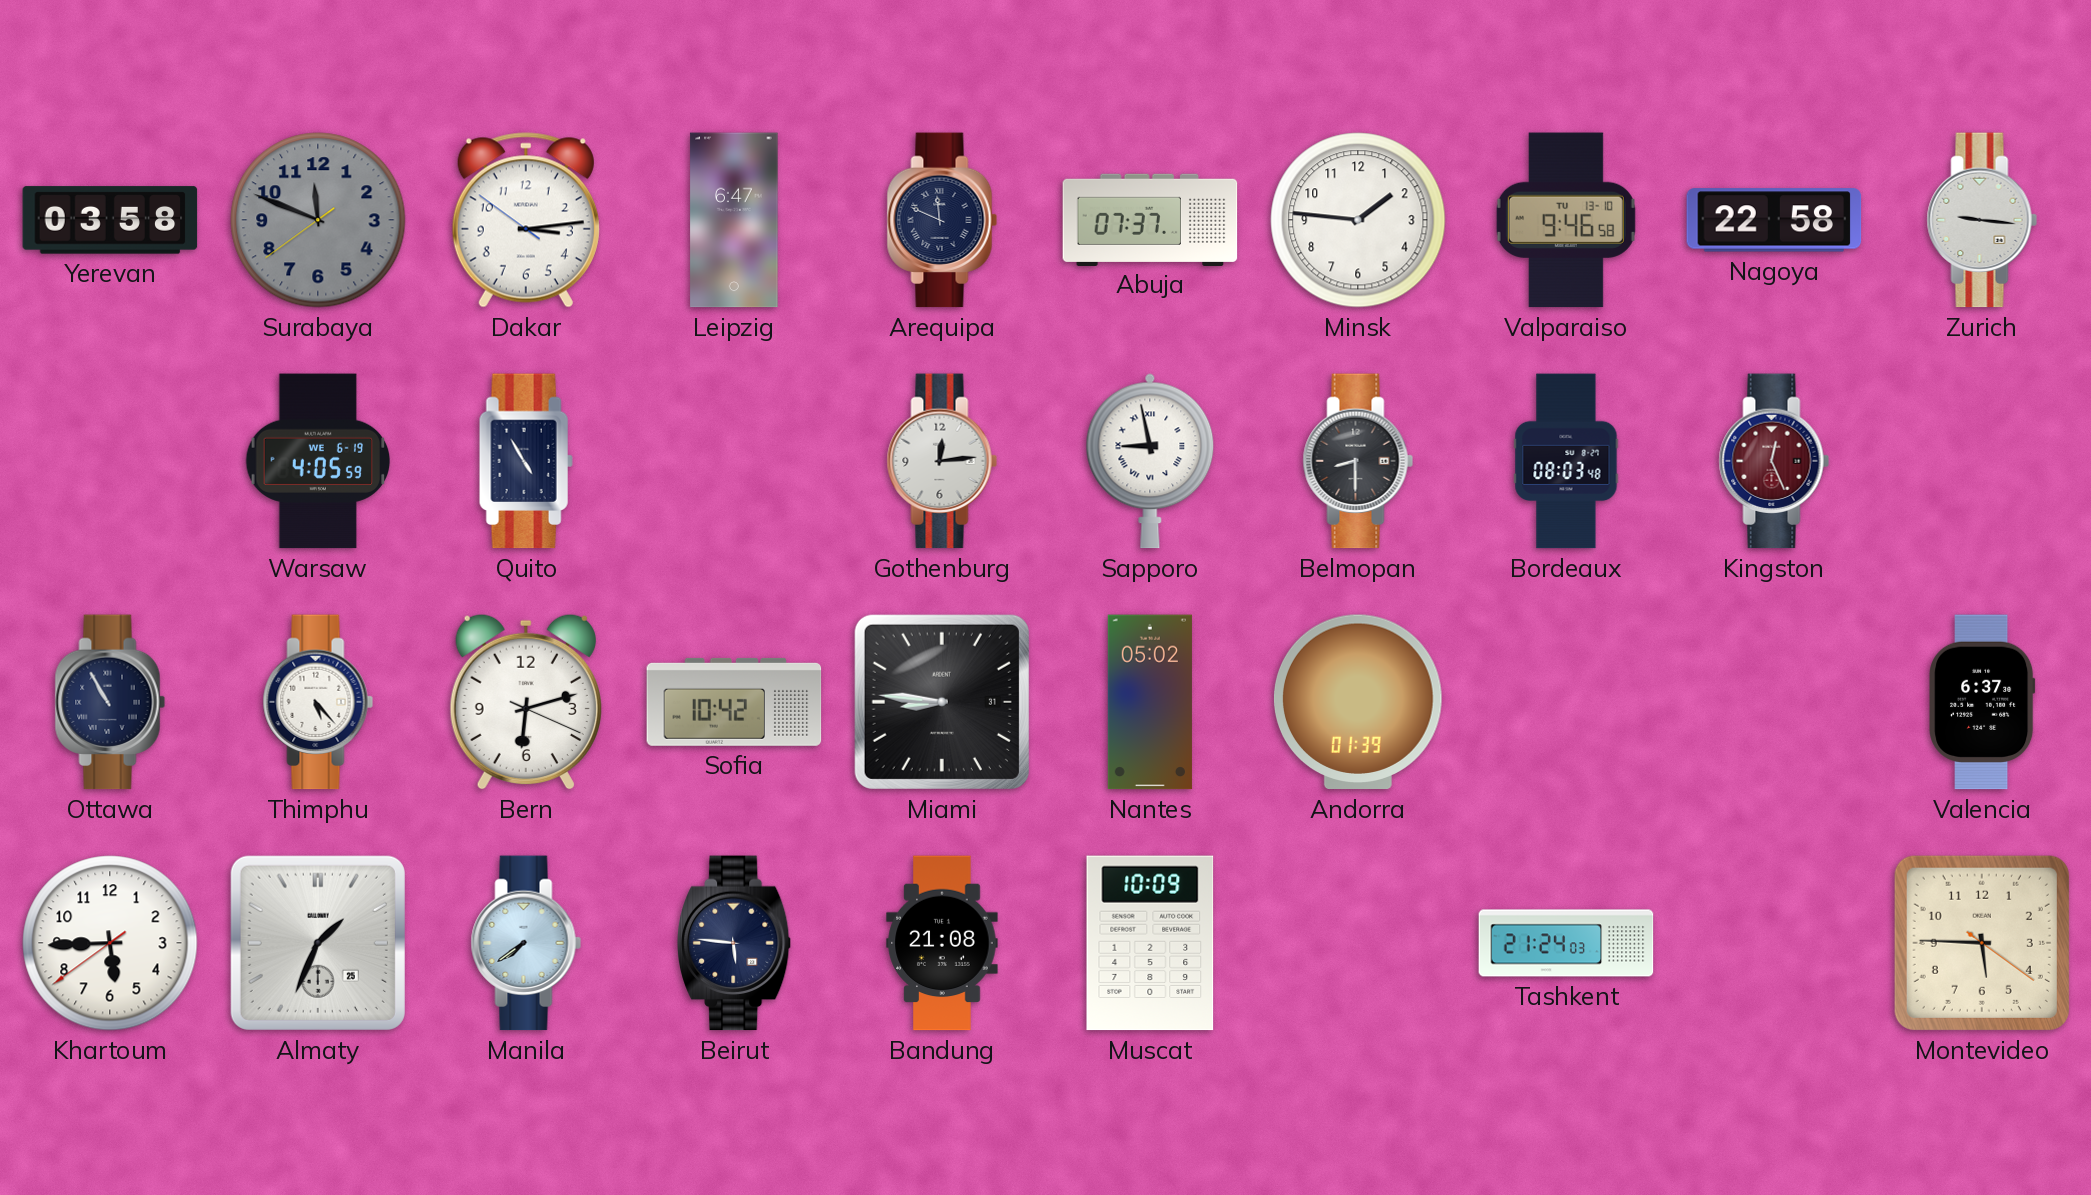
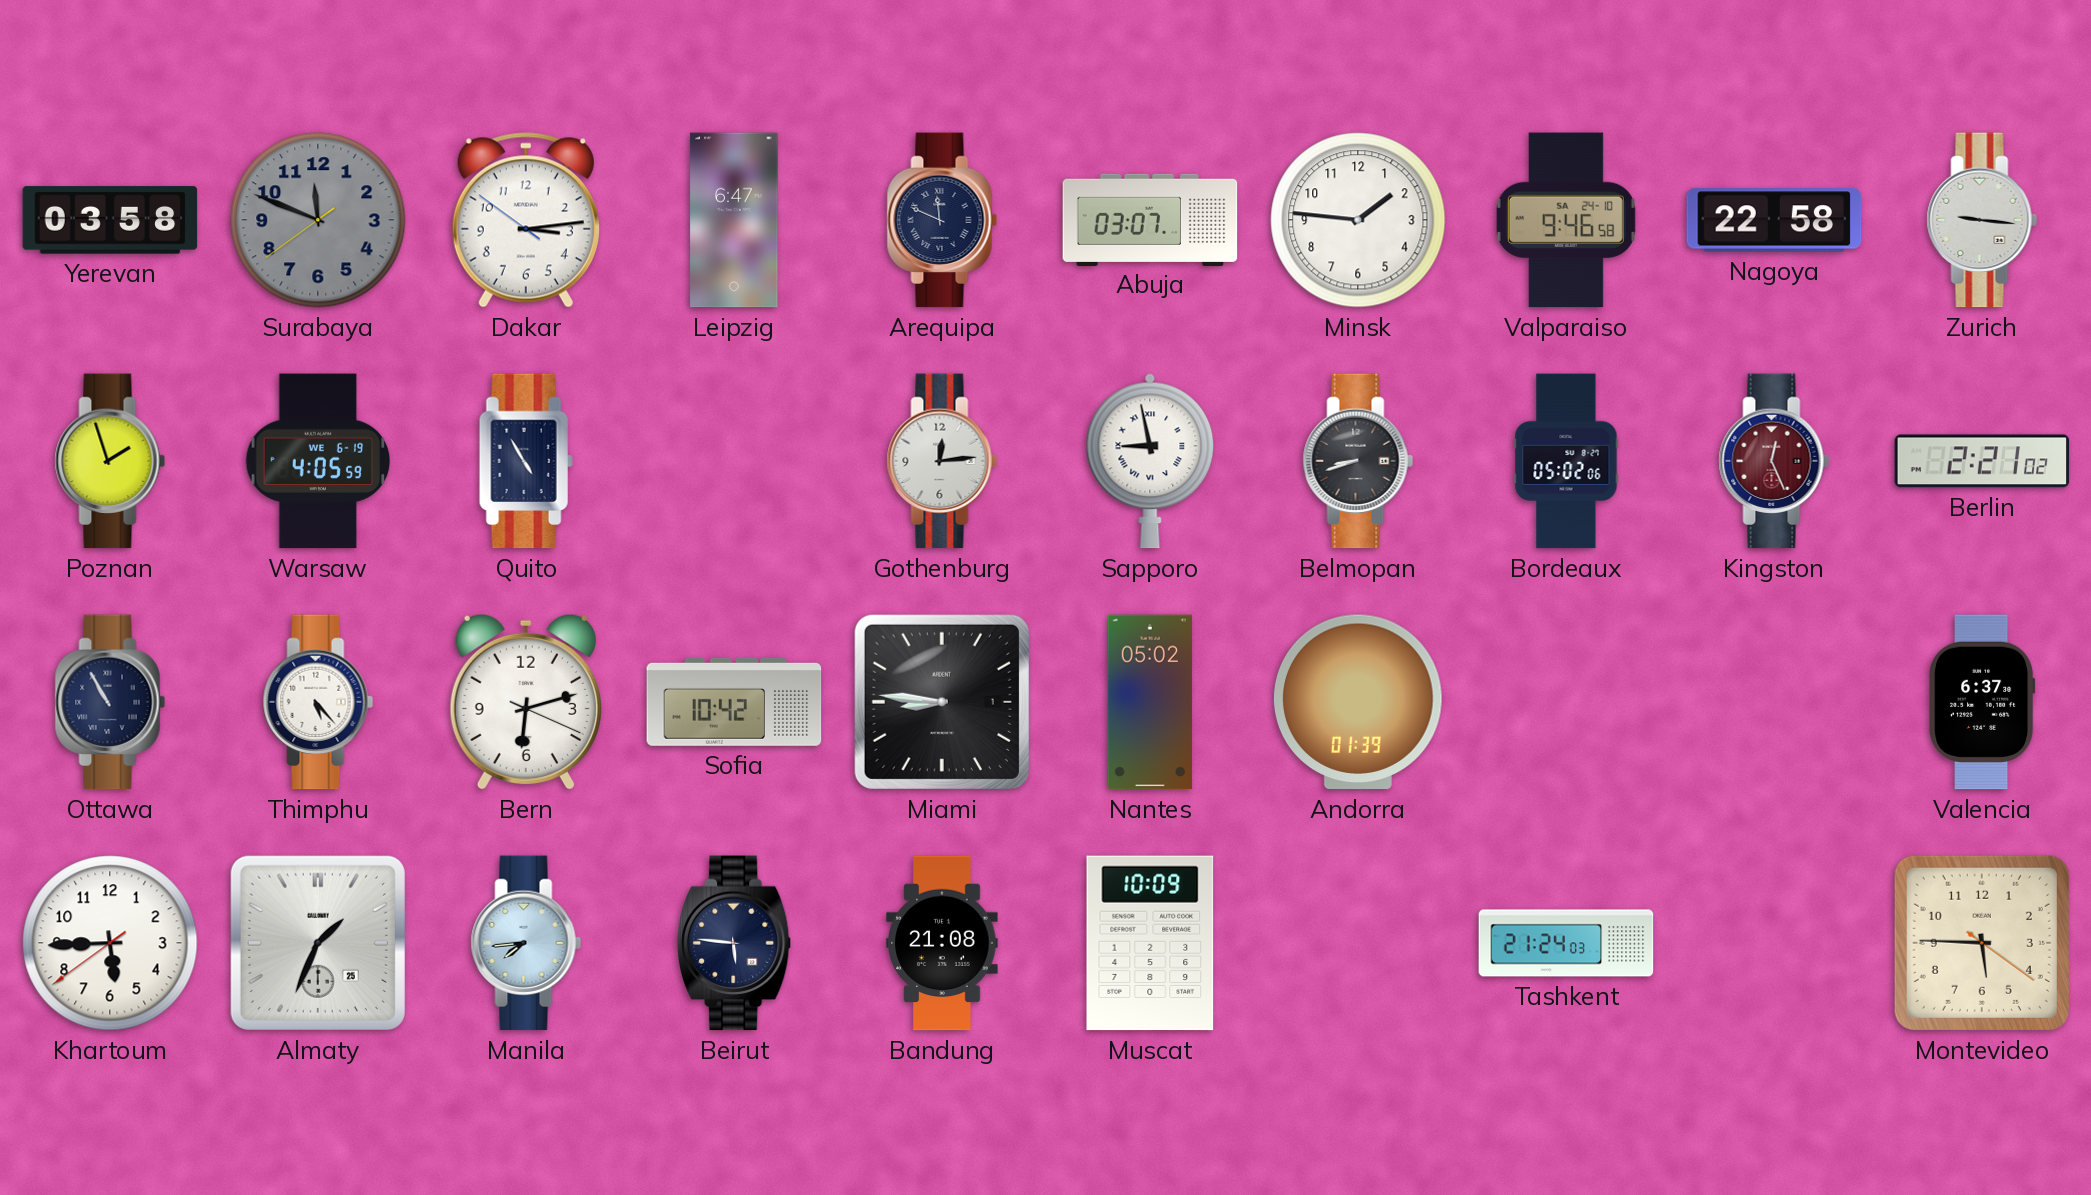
Abuja: 07:37 -> 03:07
Valparaiso date: TU 13-10 -> SA 24-10
Poznan: none -> 1:57
Belmopan: 8:30 -> 8:42
Bordeaux: 08:03 -> 05:02
Berlin: none -> 2:21
Miami date: 31 -> 1
Manila: 7:39 -> 7:44
